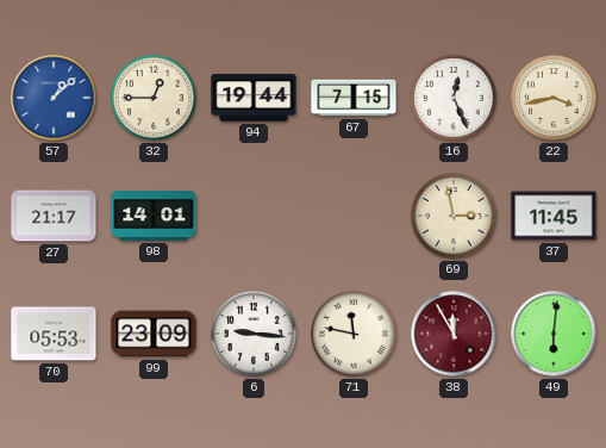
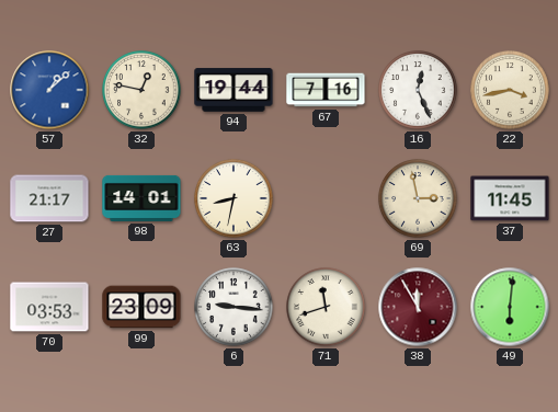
32: 12:45 -> 12:47
67: 7:15 -> 7:16
63: none -> 8:32
70: 05:53 -> 03:53
71: 11:47 -> 11:42
